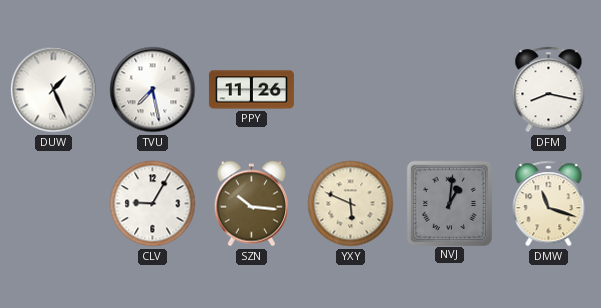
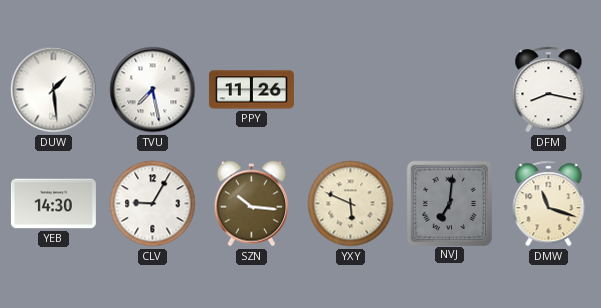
DUW: 1:26 -> 1:29
YEB: none -> 14:30
NVJ: 1:01 -> 7:01
